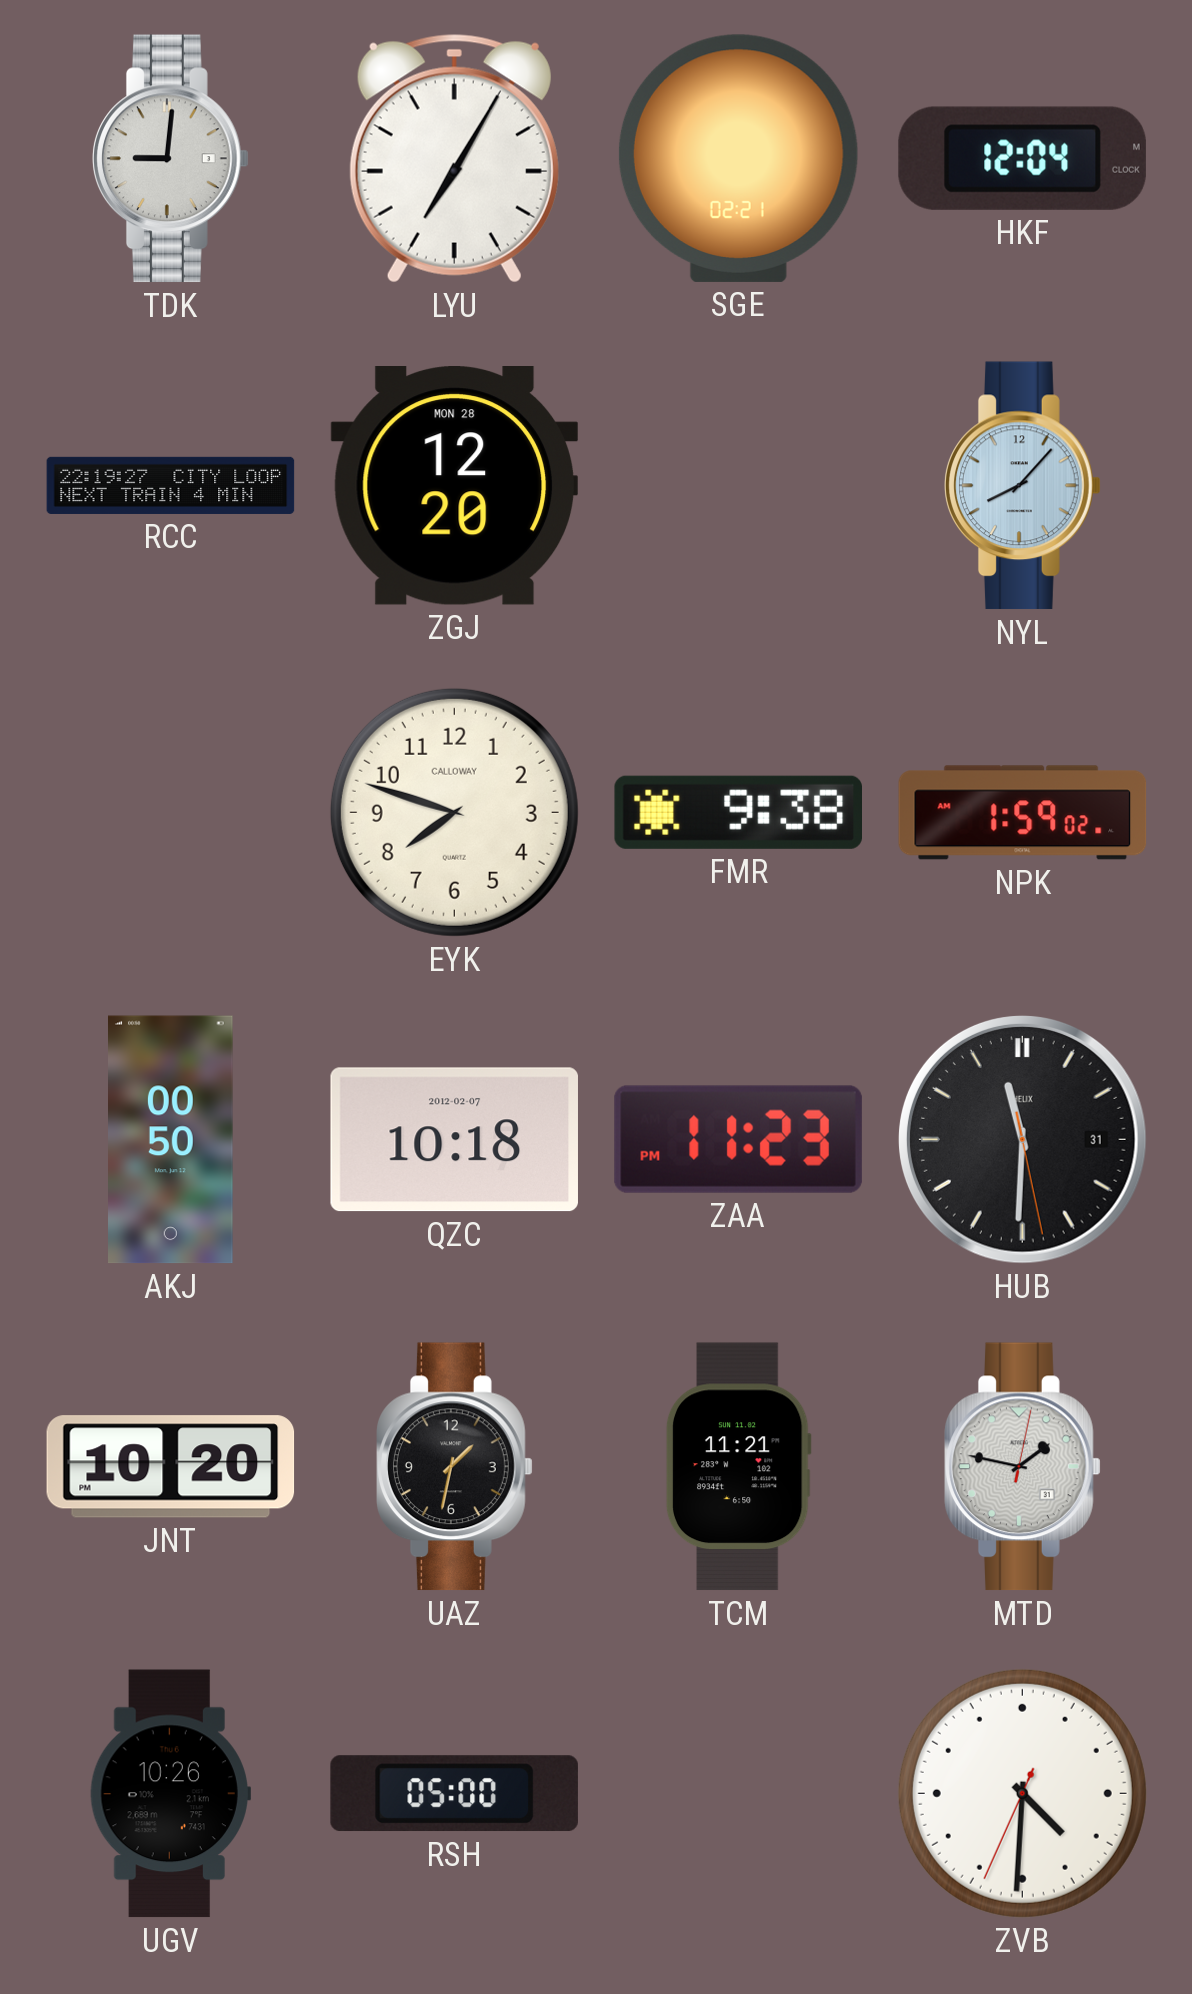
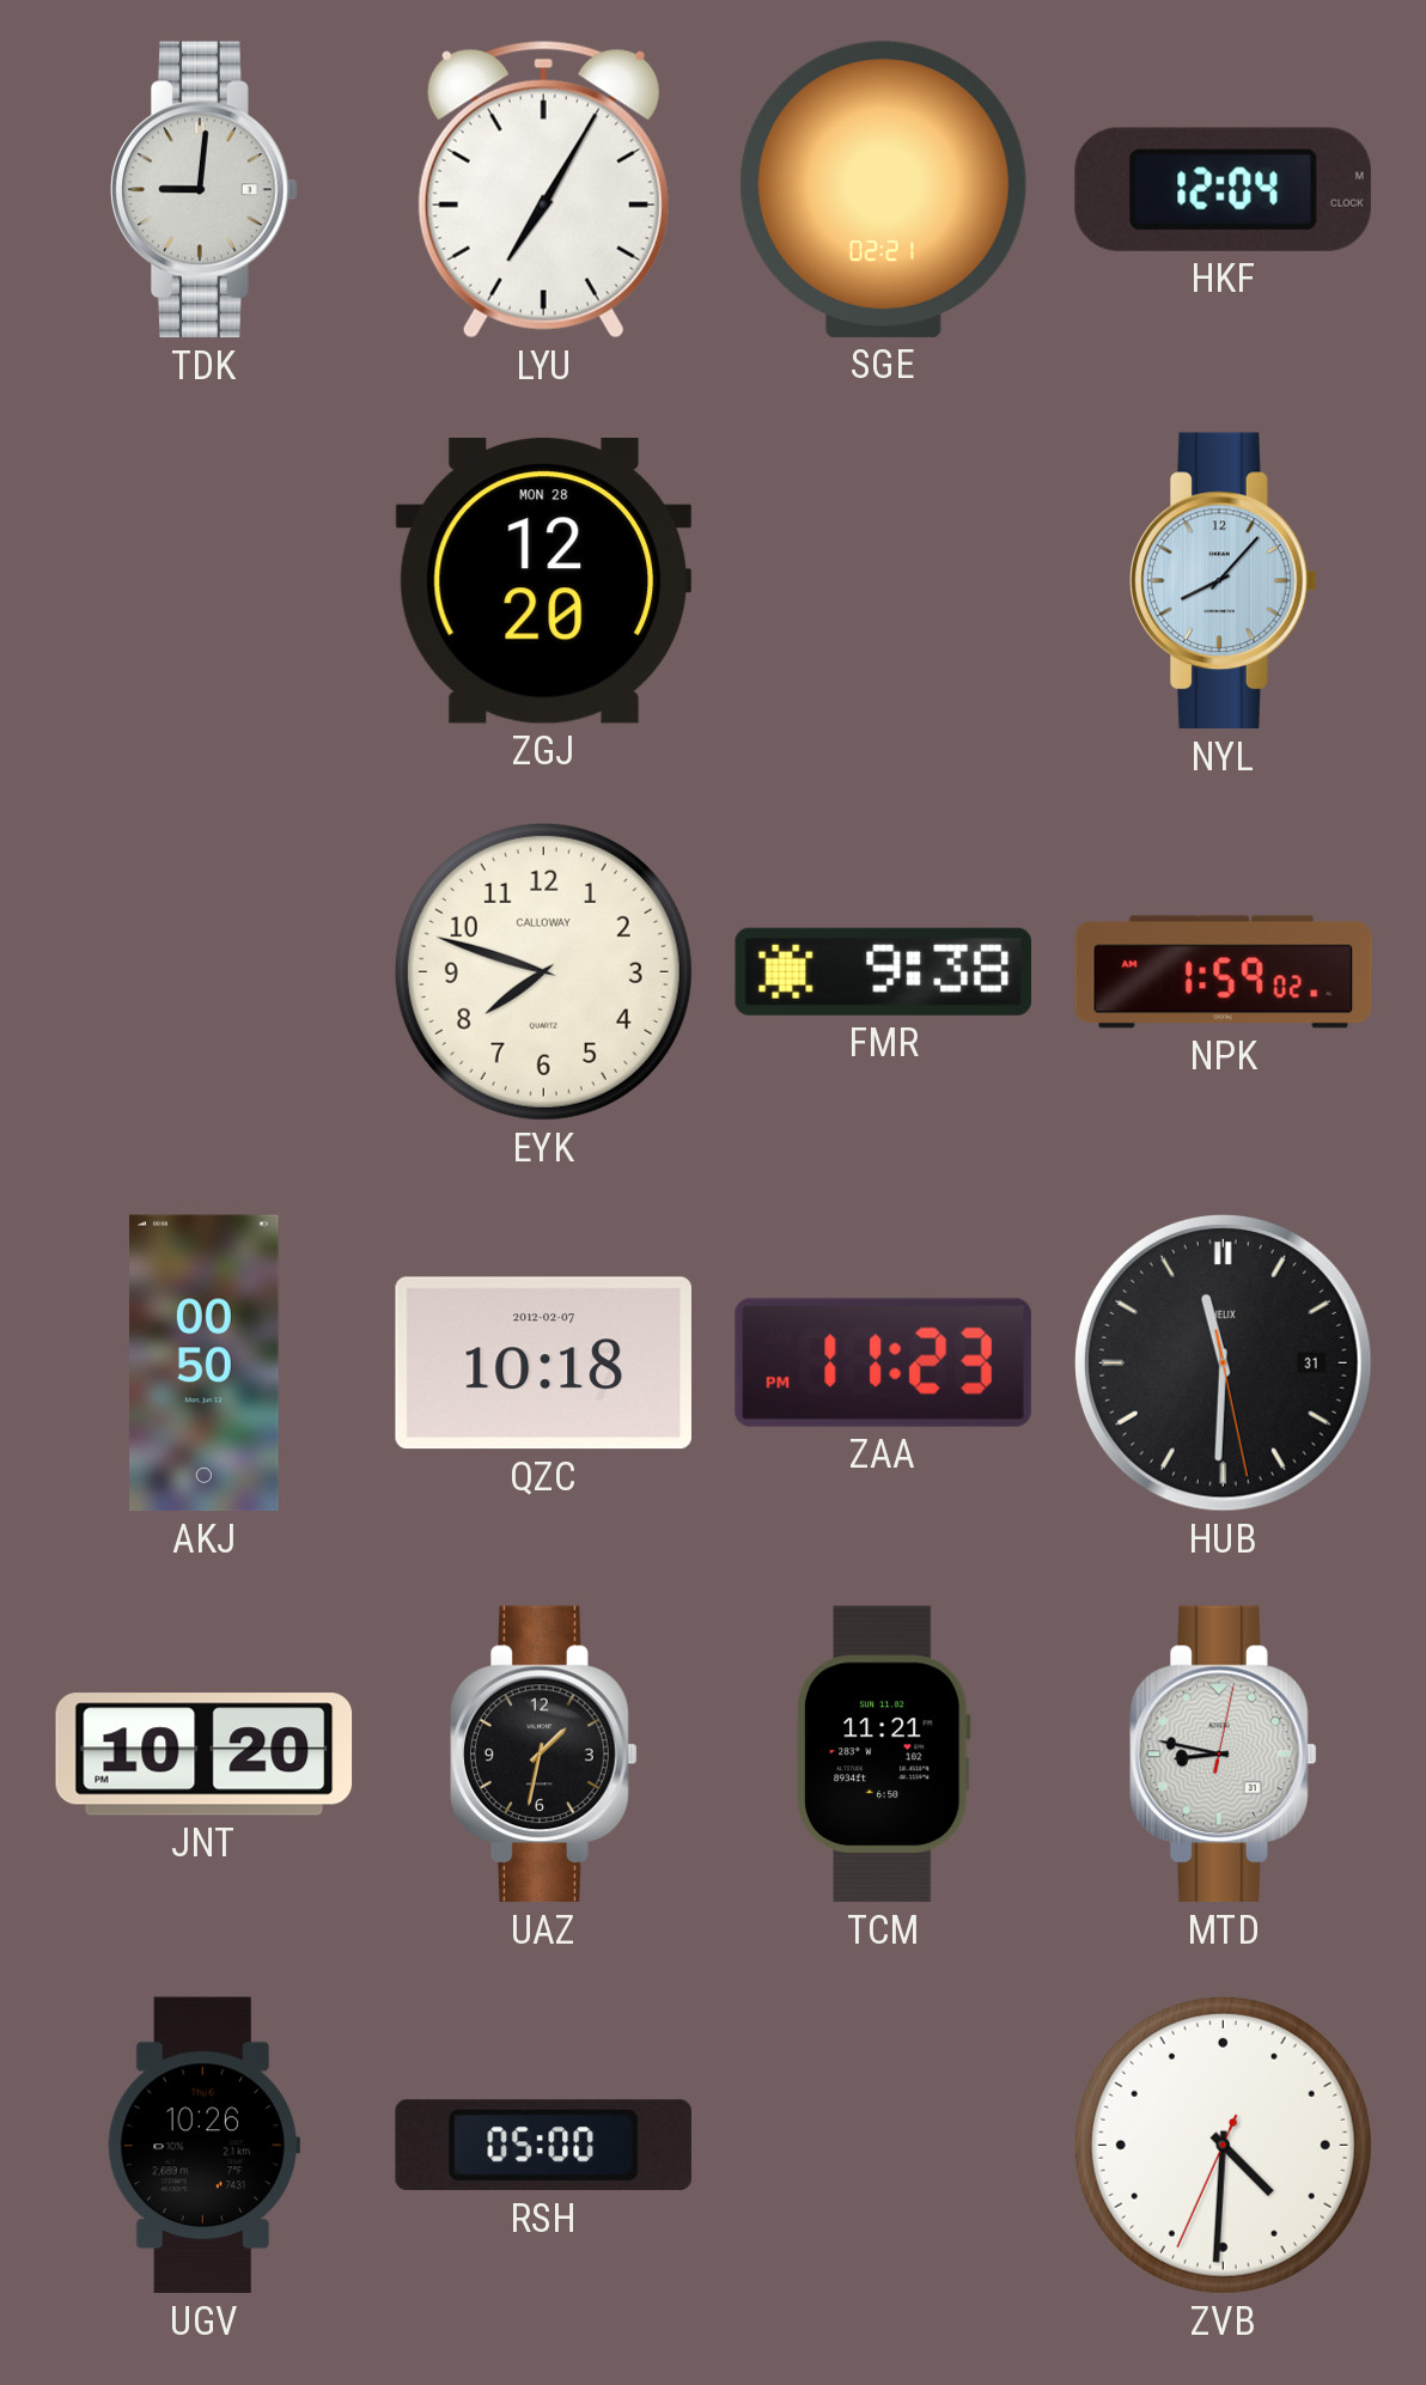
RCC: 22:19 -> none
MTD: 1:47 -> 8:47
